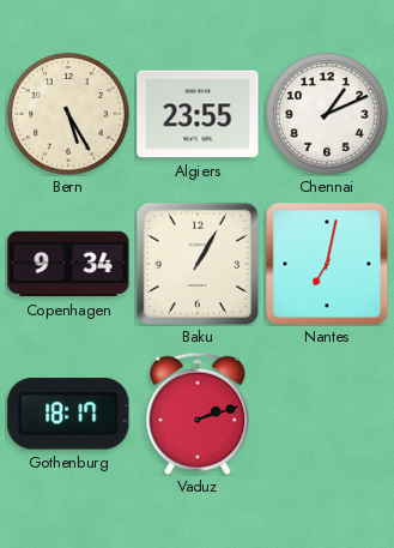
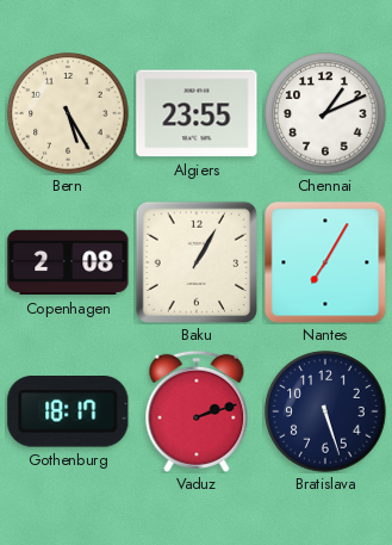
Copenhagen: 9:34 -> 2:08
Nantes: 7:02 -> 7:05
Bratislava: none -> 5:27
